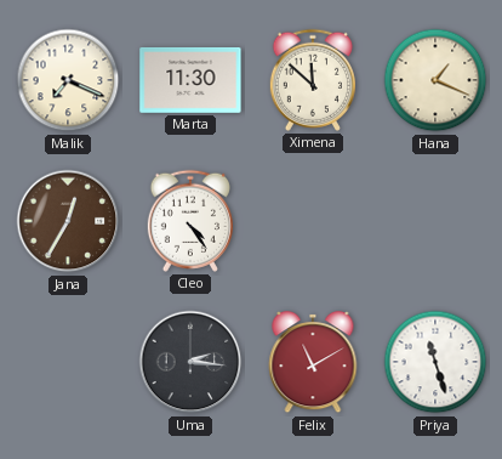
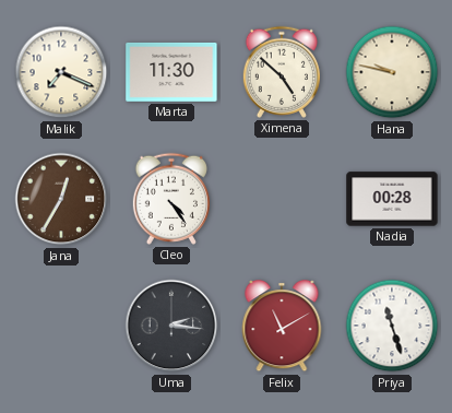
Ximena: 11:52 -> 4:52
Hana: 1:19 -> 9:47
Nadia: none -> 00:28
